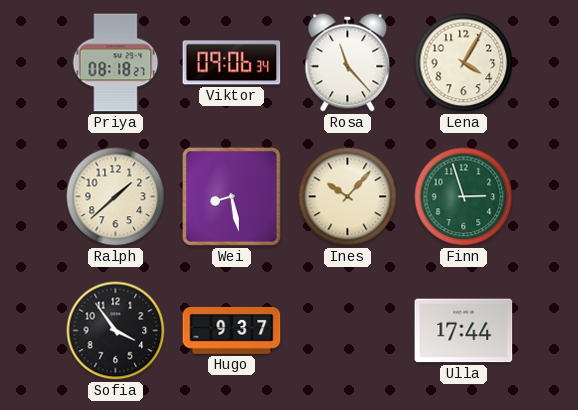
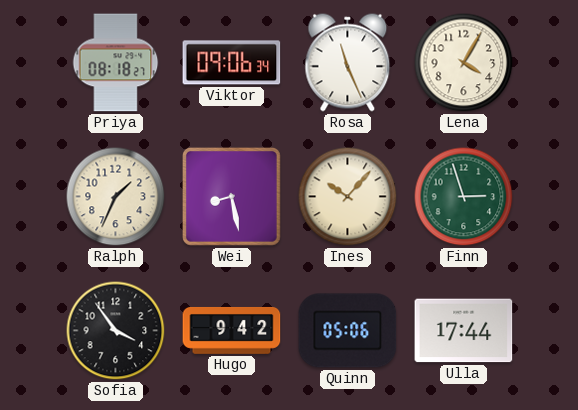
Rosa: 11:23 -> 11:26
Ralph: 1:38 -> 1:34
Hugo: 9:37 -> 9:42
Quinn: none -> 05:06
